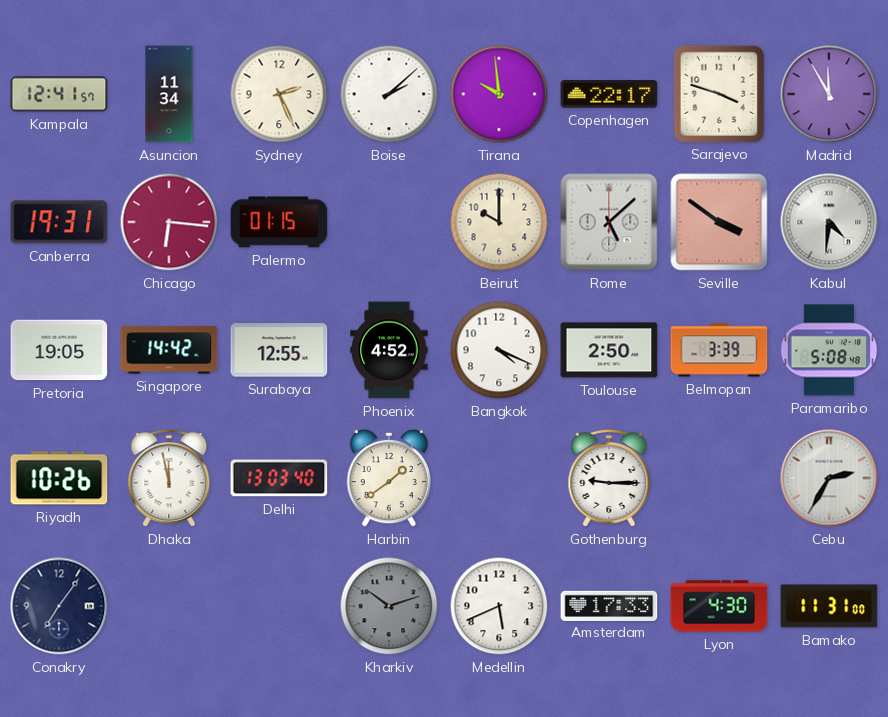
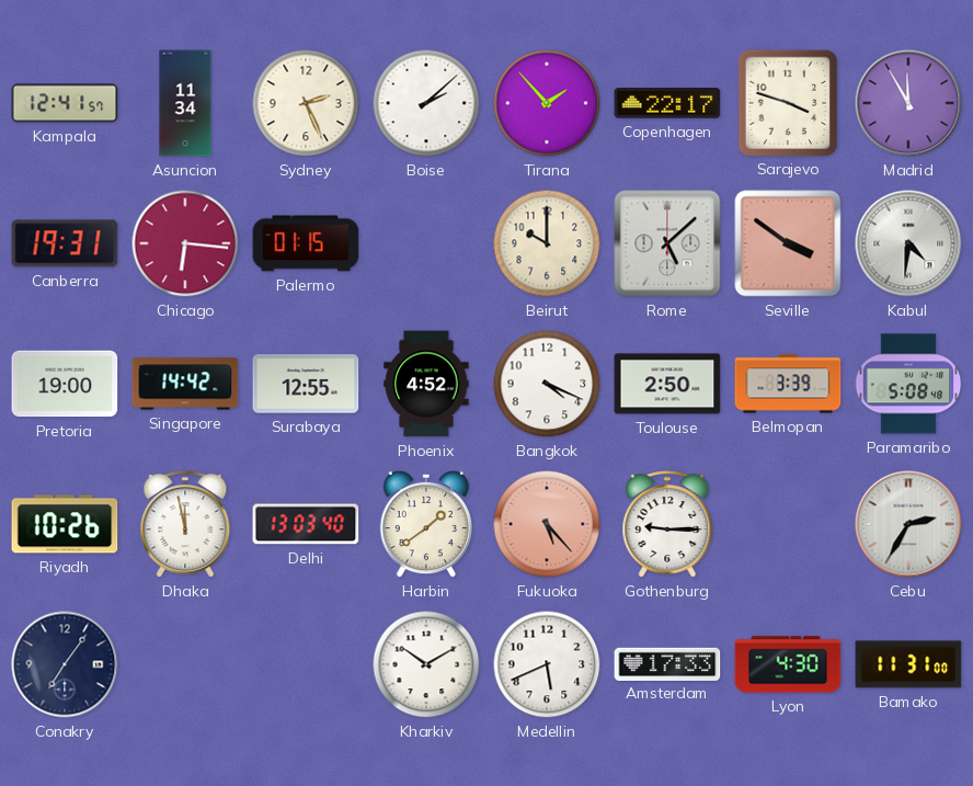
Tirana: 9:59 -> 1:53
Pretoria: 19:05 -> 19:00
Fukuoka: none -> 5:23
Kharkiv: 10:12 -> 10:10
Kharkiv dial: grey -> white
